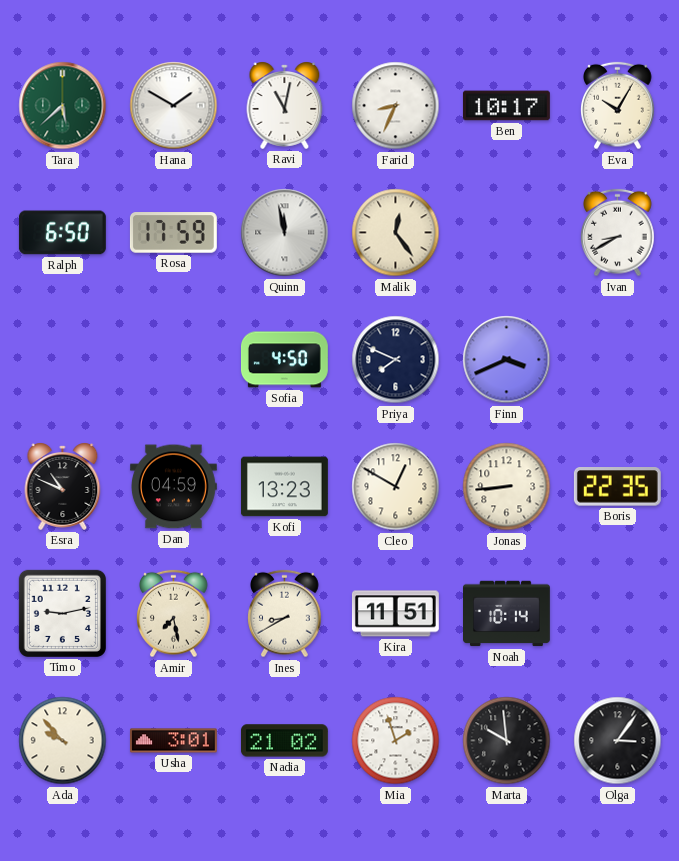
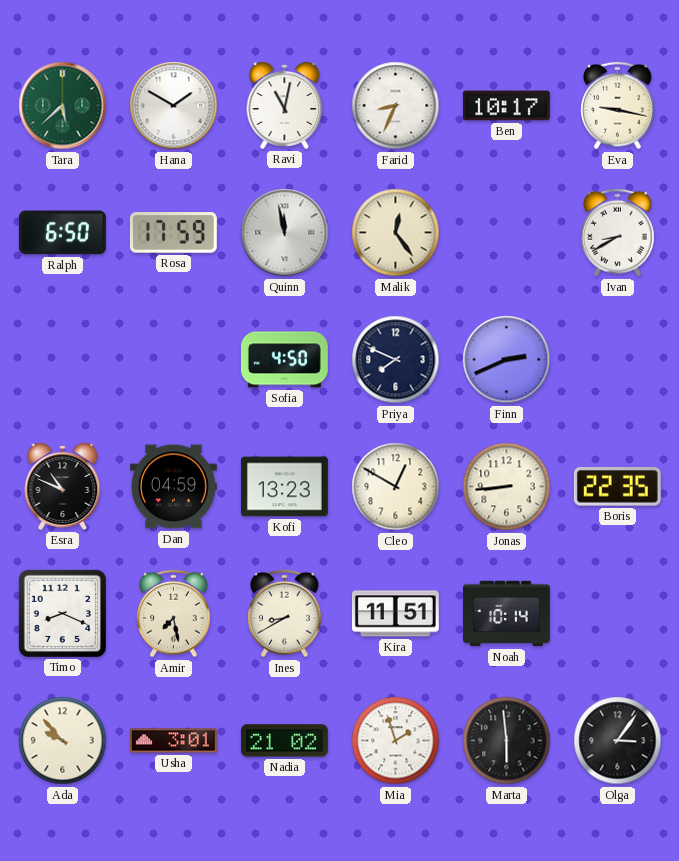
Eva: 10:05 -> 9:17
Finn: 3:41 -> 2:41
Timo: 9:13 -> 8:19
Marta: 9:59 -> 5:59
